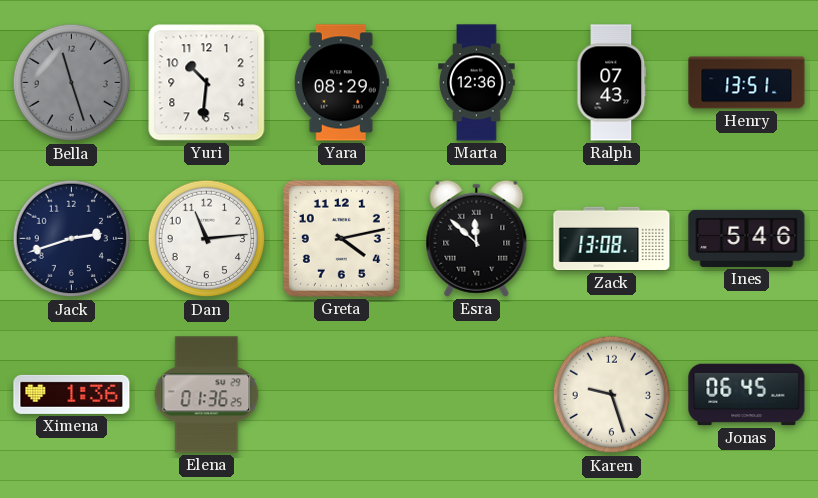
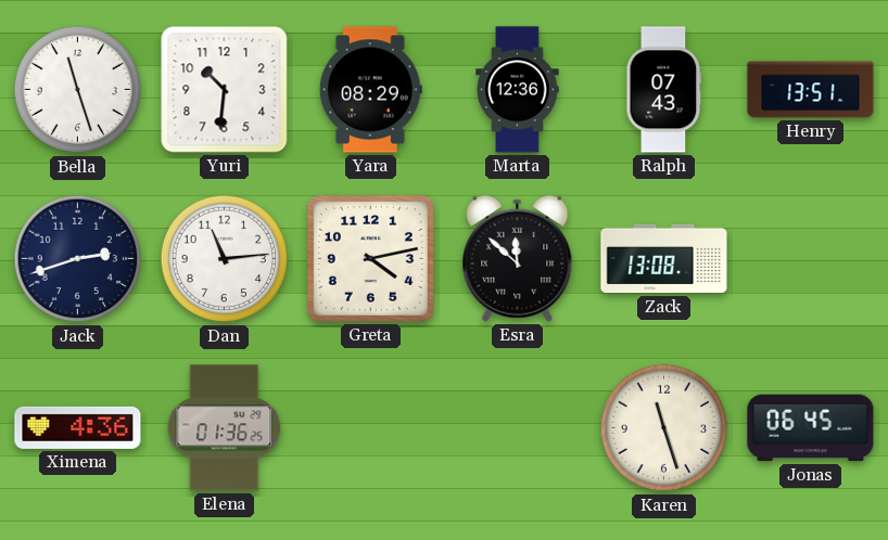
Bella dial: grey -> white
Ines: 5:46 -> none
Ximena: 1:36 -> 4:36
Karen: 9:27 -> 11:27
